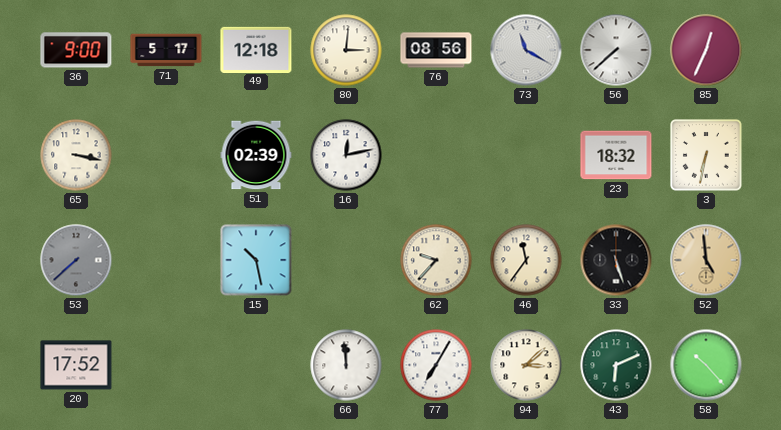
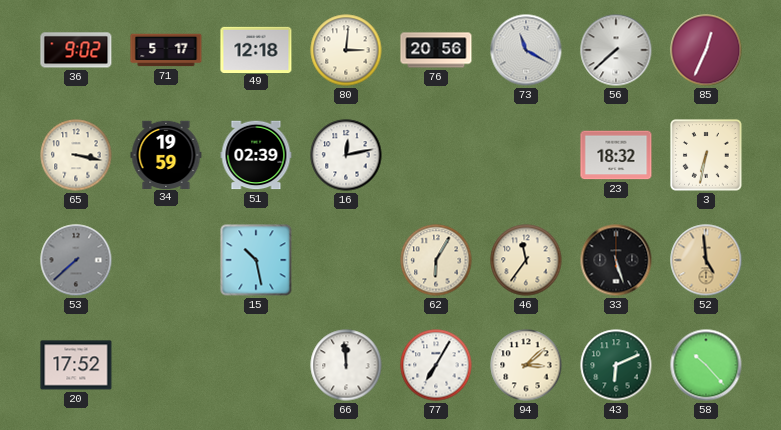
36: 9:00 -> 9:02
76: 08:56 -> 20:56
34: none -> 19:59
62: 9:37 -> 6:05
